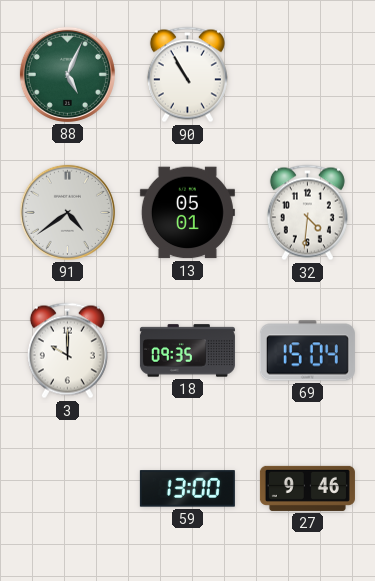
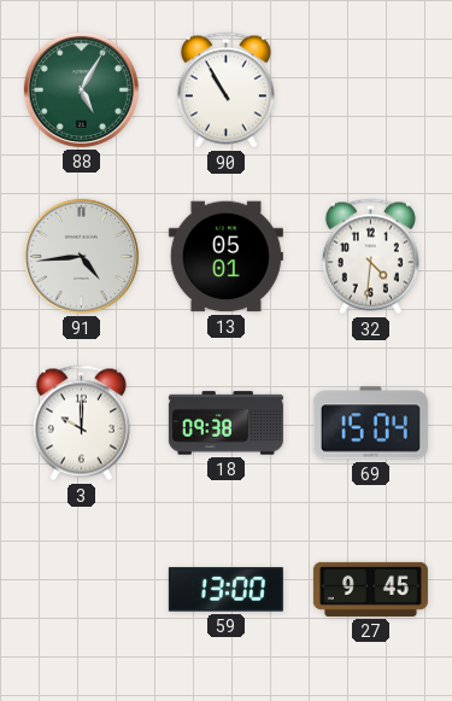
88: 5:04 -> 5:05
91: 4:39 -> 4:44
18: 09:35 -> 09:38
27: 9:46 -> 9:45
